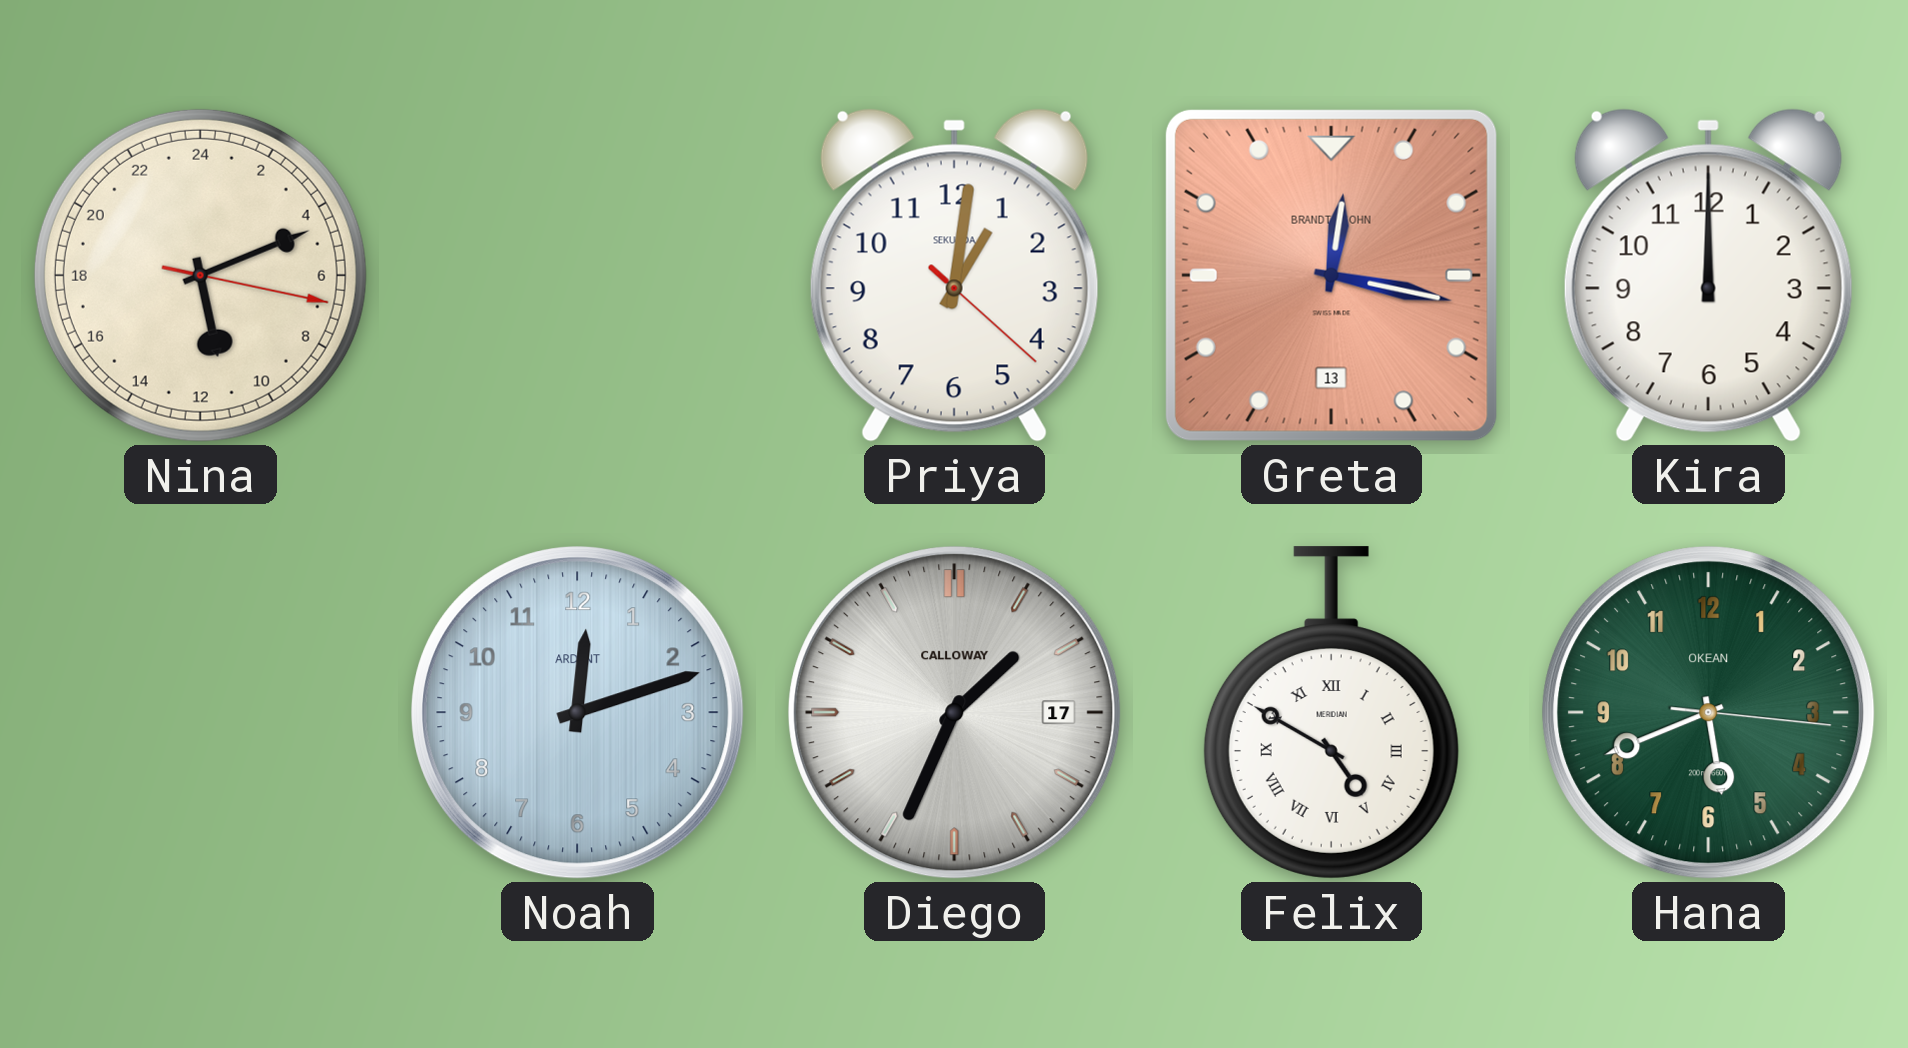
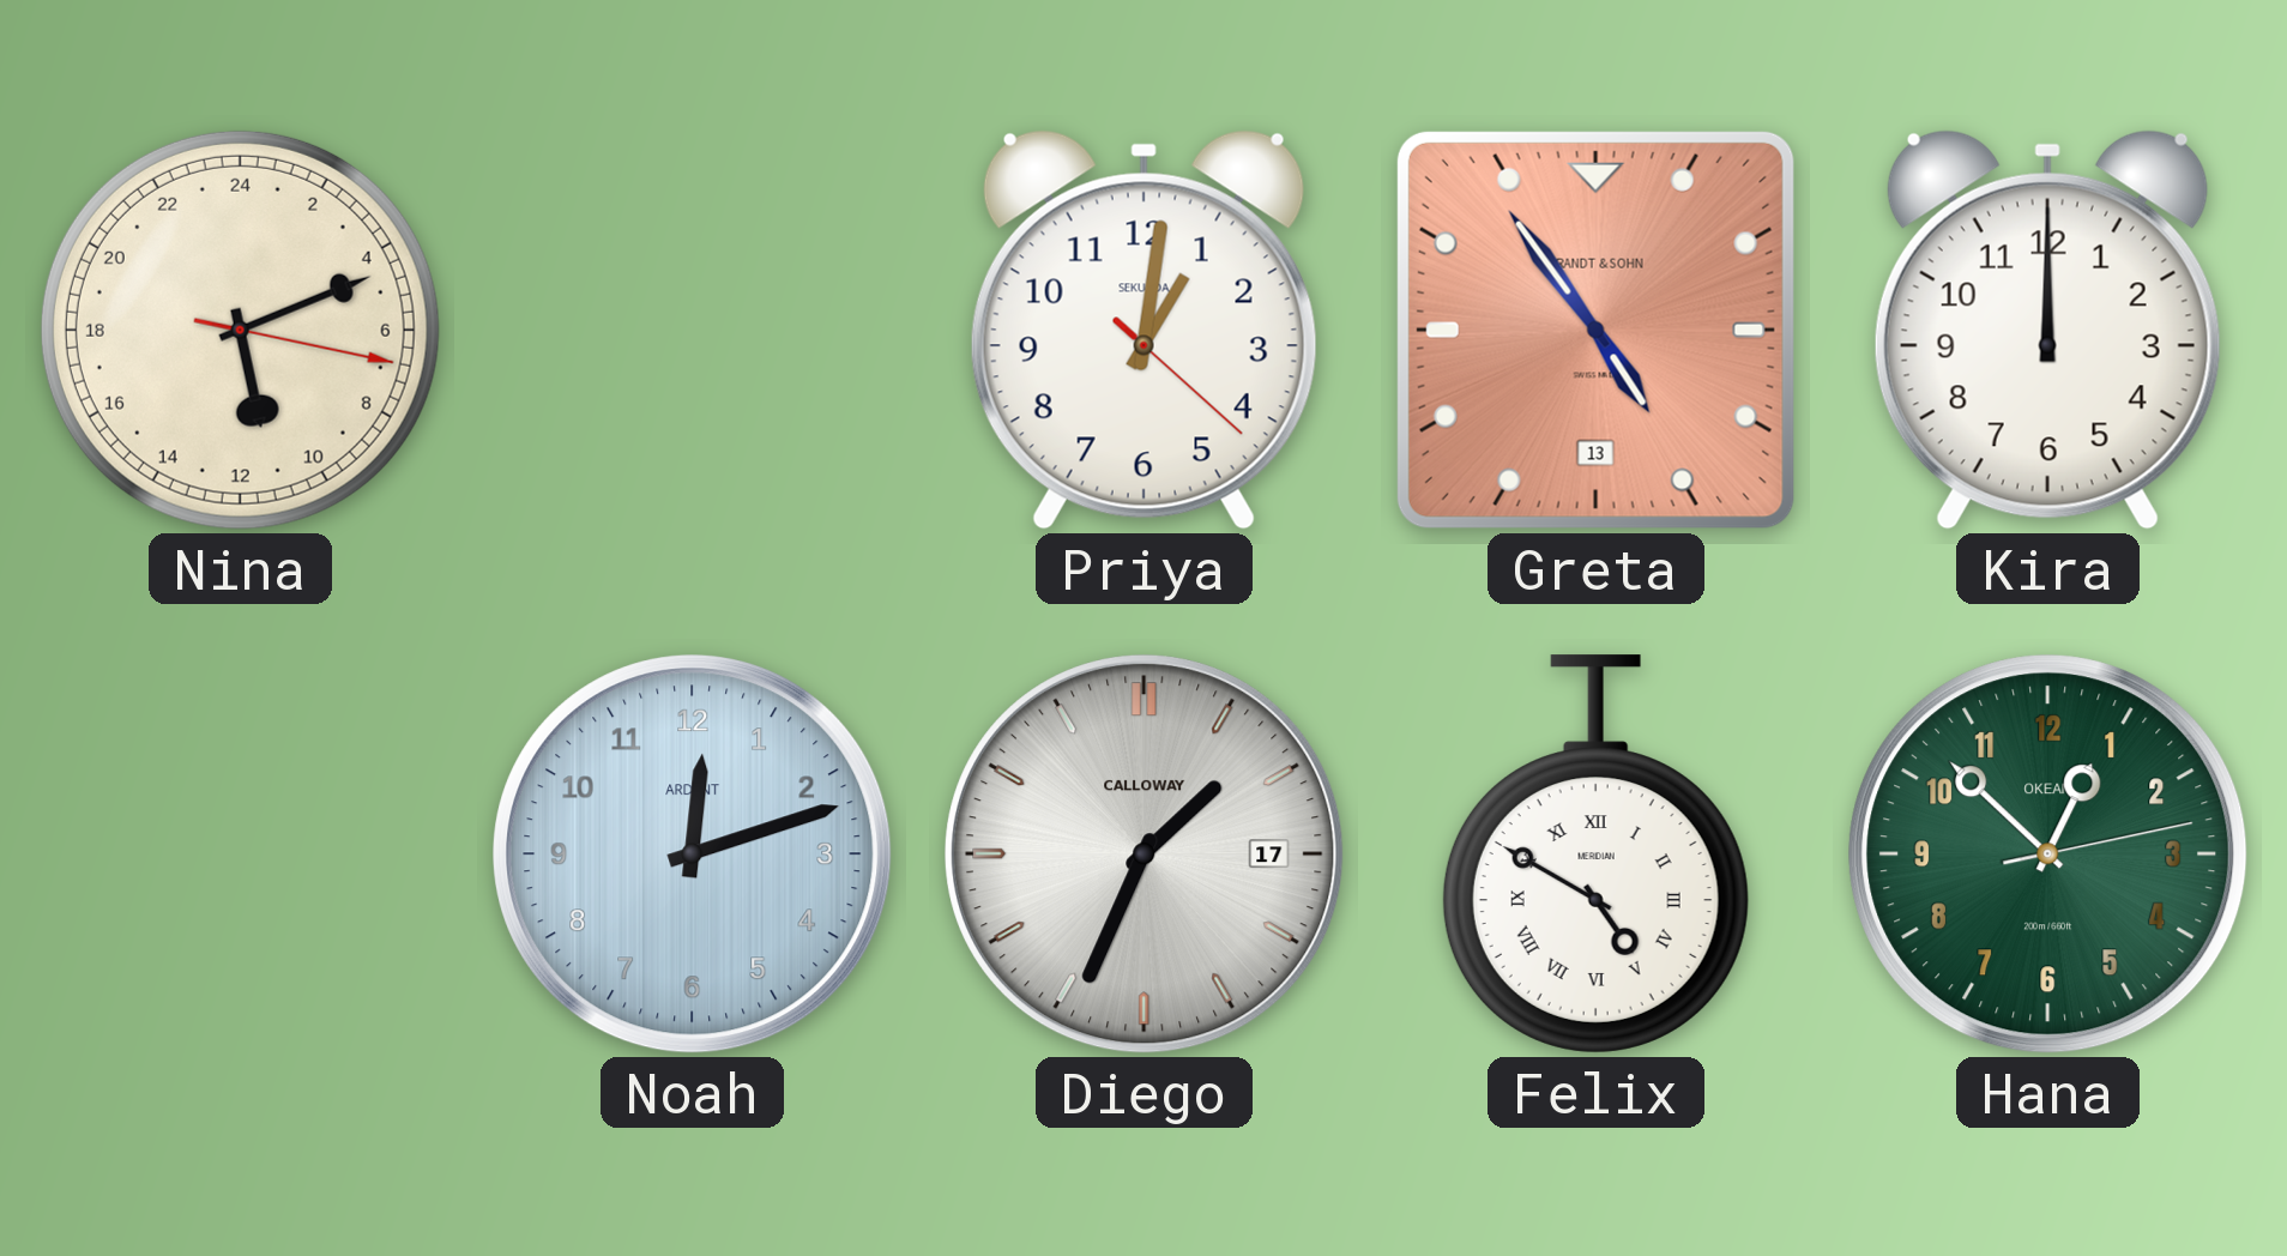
Greta: 12:17 -> 4:54
Hana: 5:41 -> 12:52
